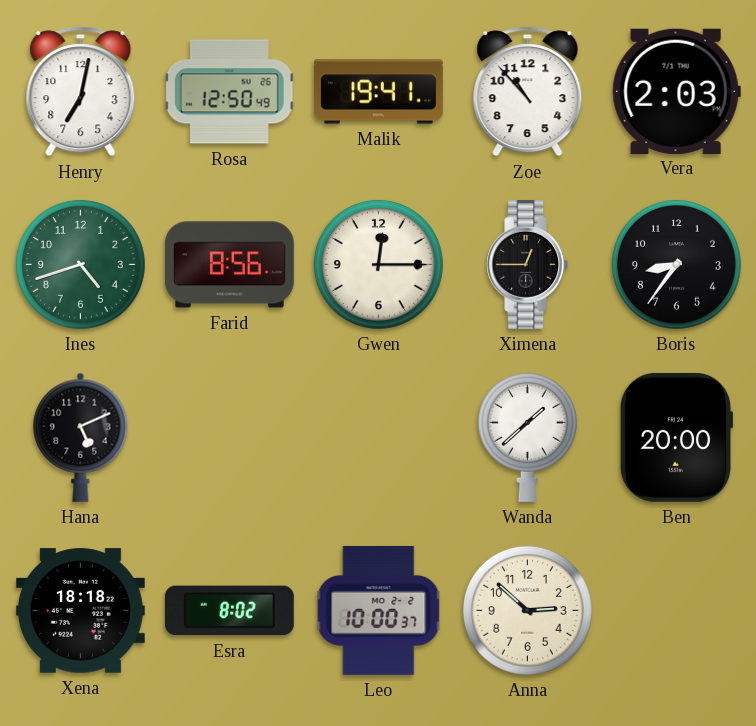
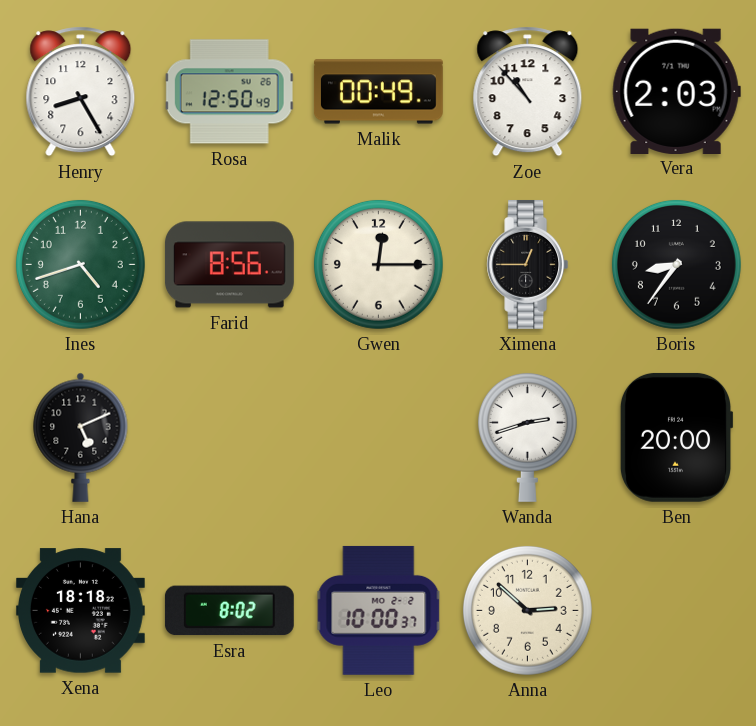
Henry: 7:02 -> 8:25
Malik: 19:41 -> 00:49
Wanda: 1:38 -> 2:42
